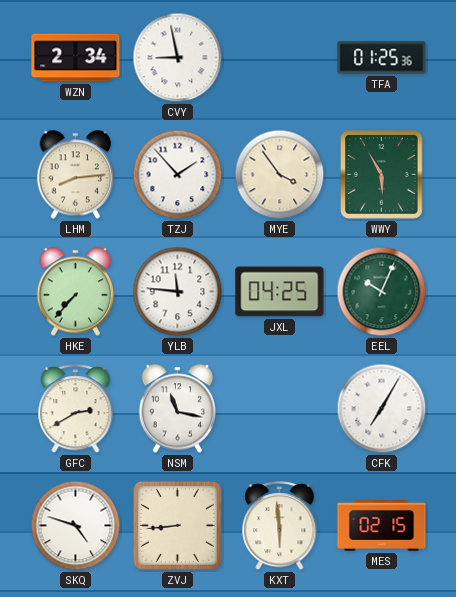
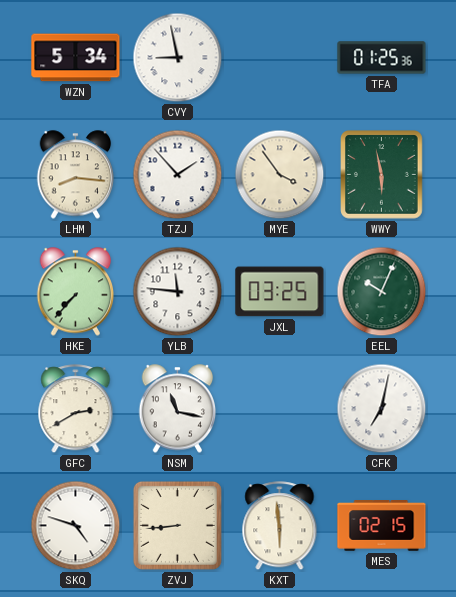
WZN: 2:34 -> 5:34
LHM: 8:14 -> 8:16
WWY: 5:55 -> 5:58
JXL: 04:25 -> 03:25
CFK: 7:05 -> 7:02
